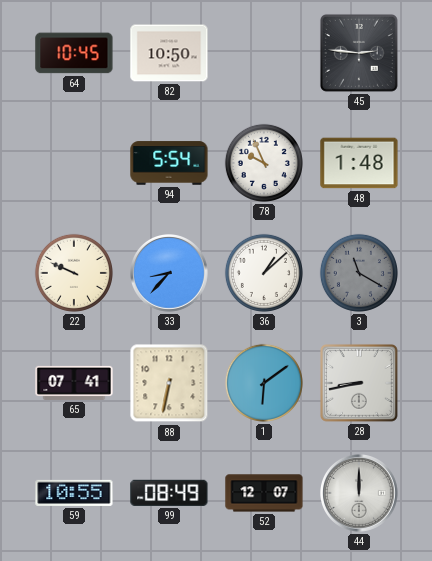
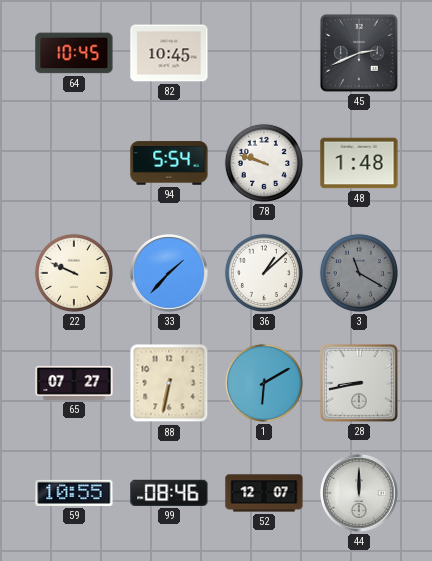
82: 10:50 -> 10:45
45: 2:46 -> 2:41
78: 9:56 -> 9:48
33: 8:37 -> 1:37
65: 07:41 -> 07:27
1: 6:09 -> 6:10
99: 08:49 -> 08:46
